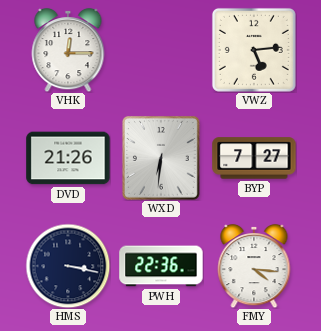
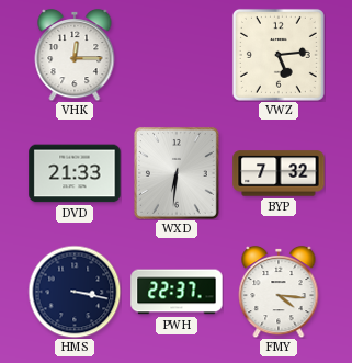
DVD: 21:26 -> 21:33
BYP: 7:27 -> 7:32
PWH: 22:36 -> 22:37
